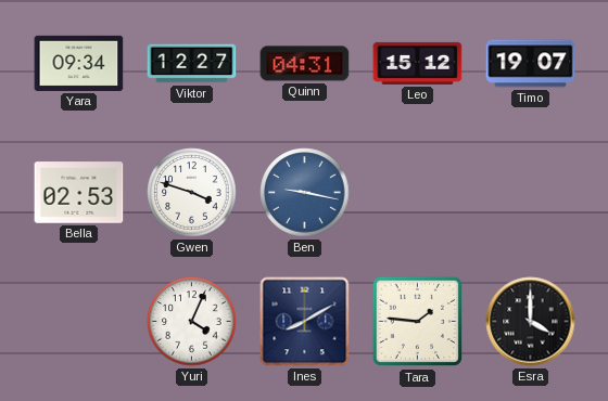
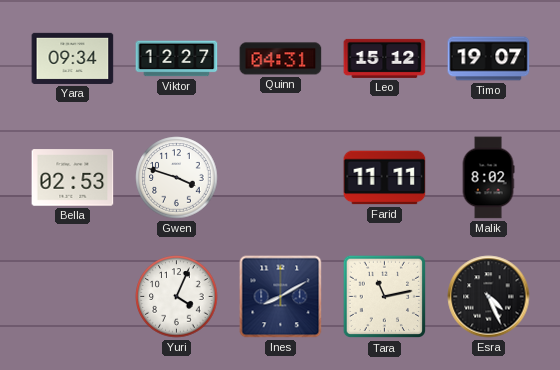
Ben: 9:17 -> none
Farid: none -> 11:11
Malik: none -> 8:02
Tara: 1:46 -> 11:13
Esra: 4:00 -> 4:26
